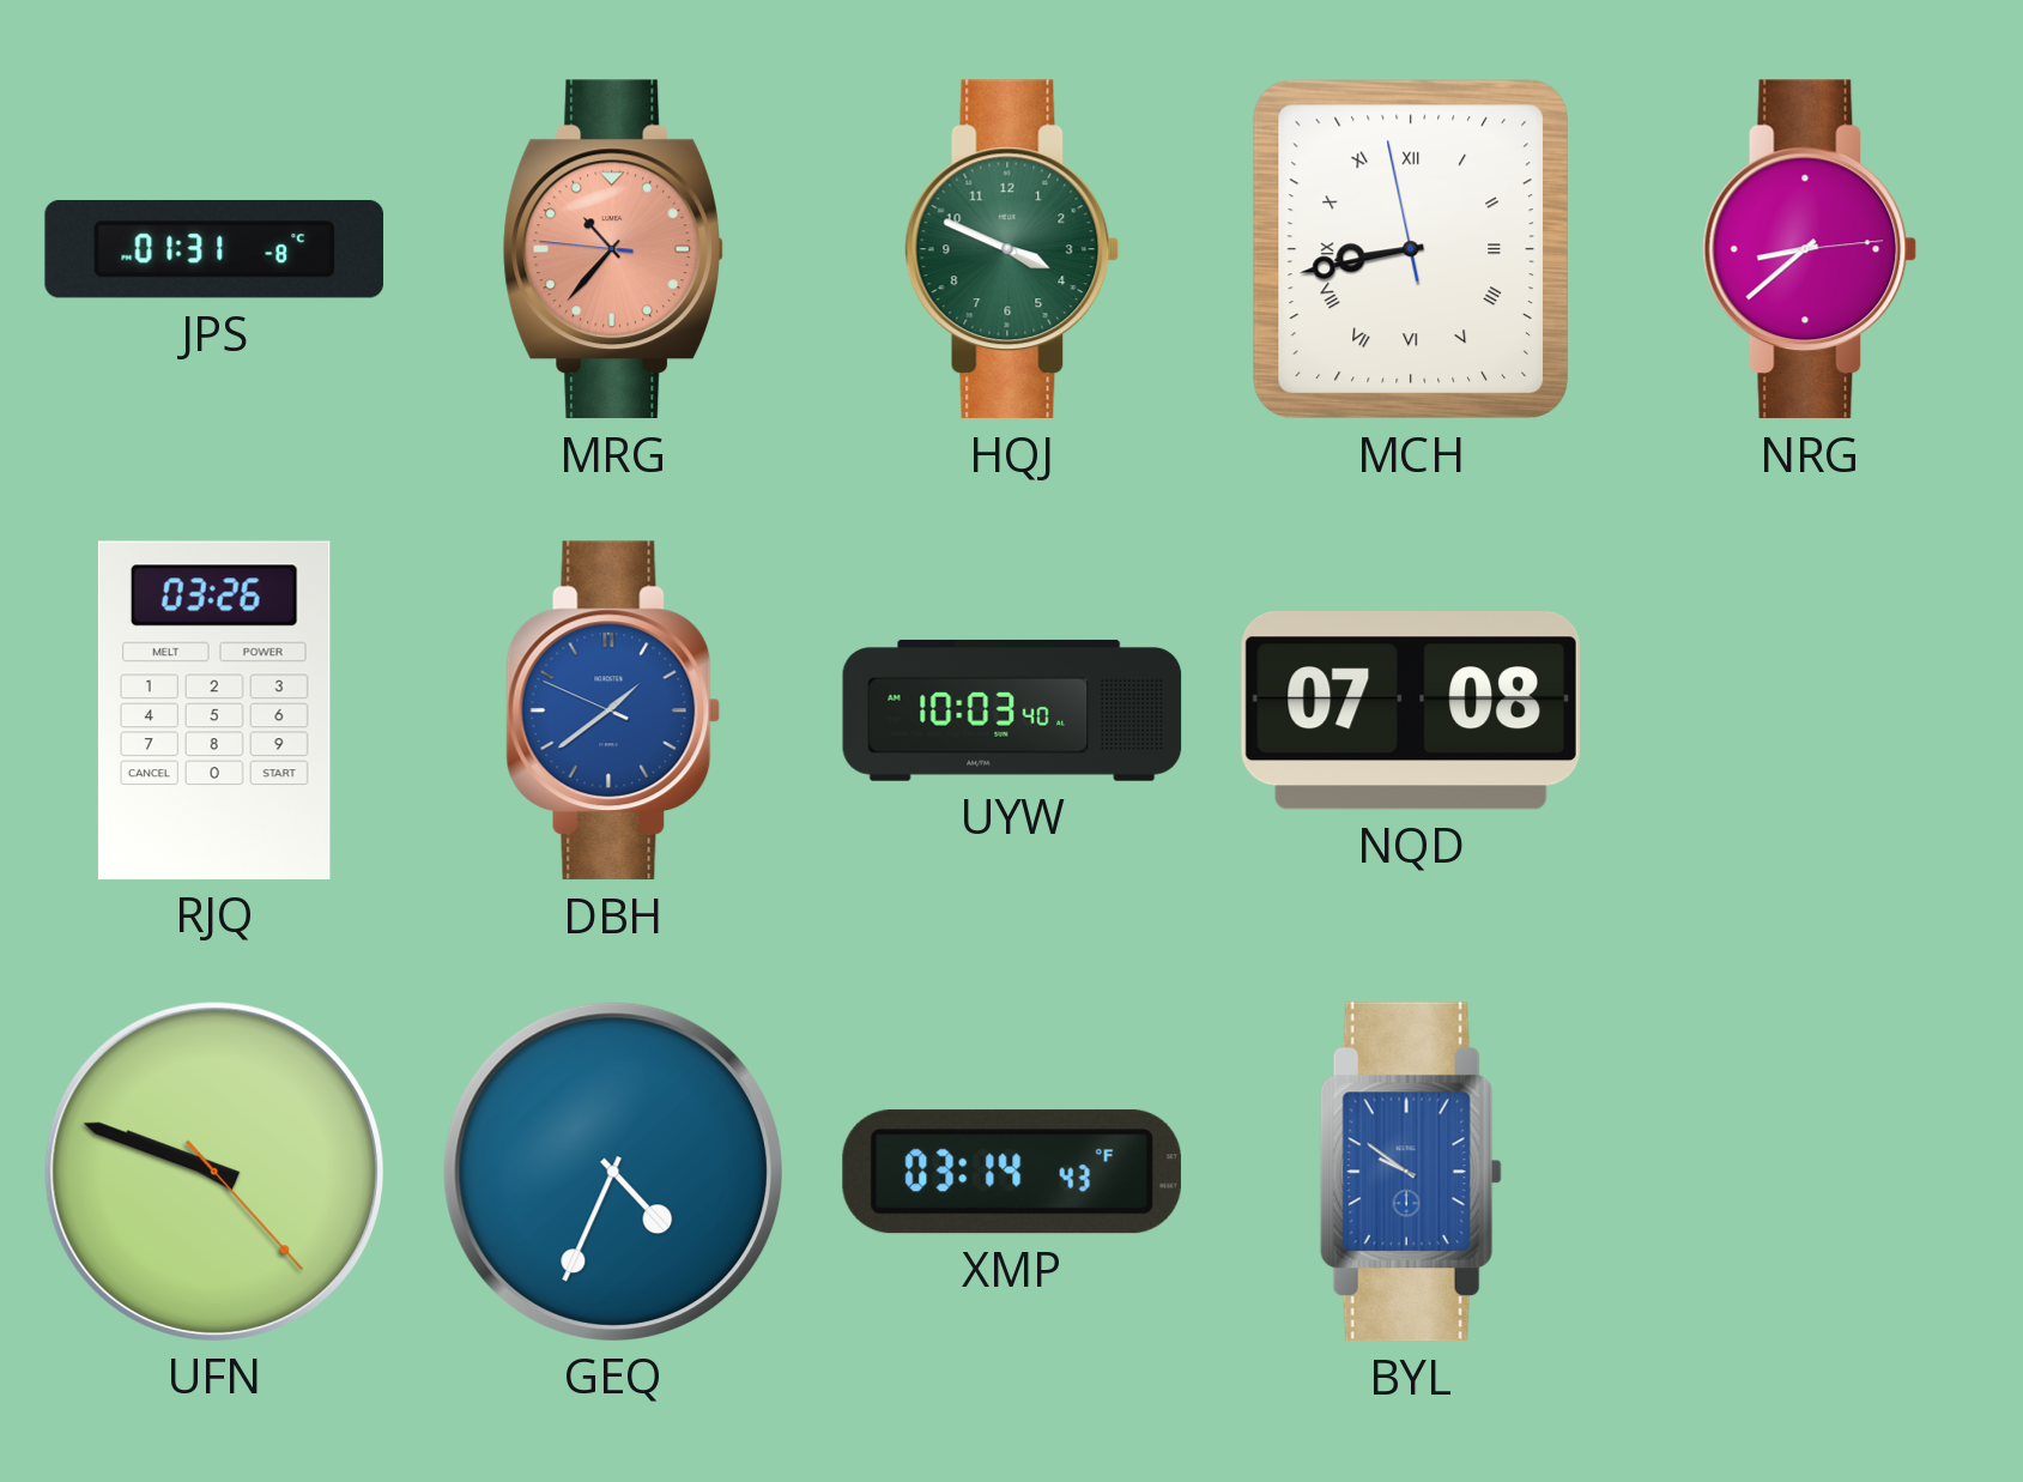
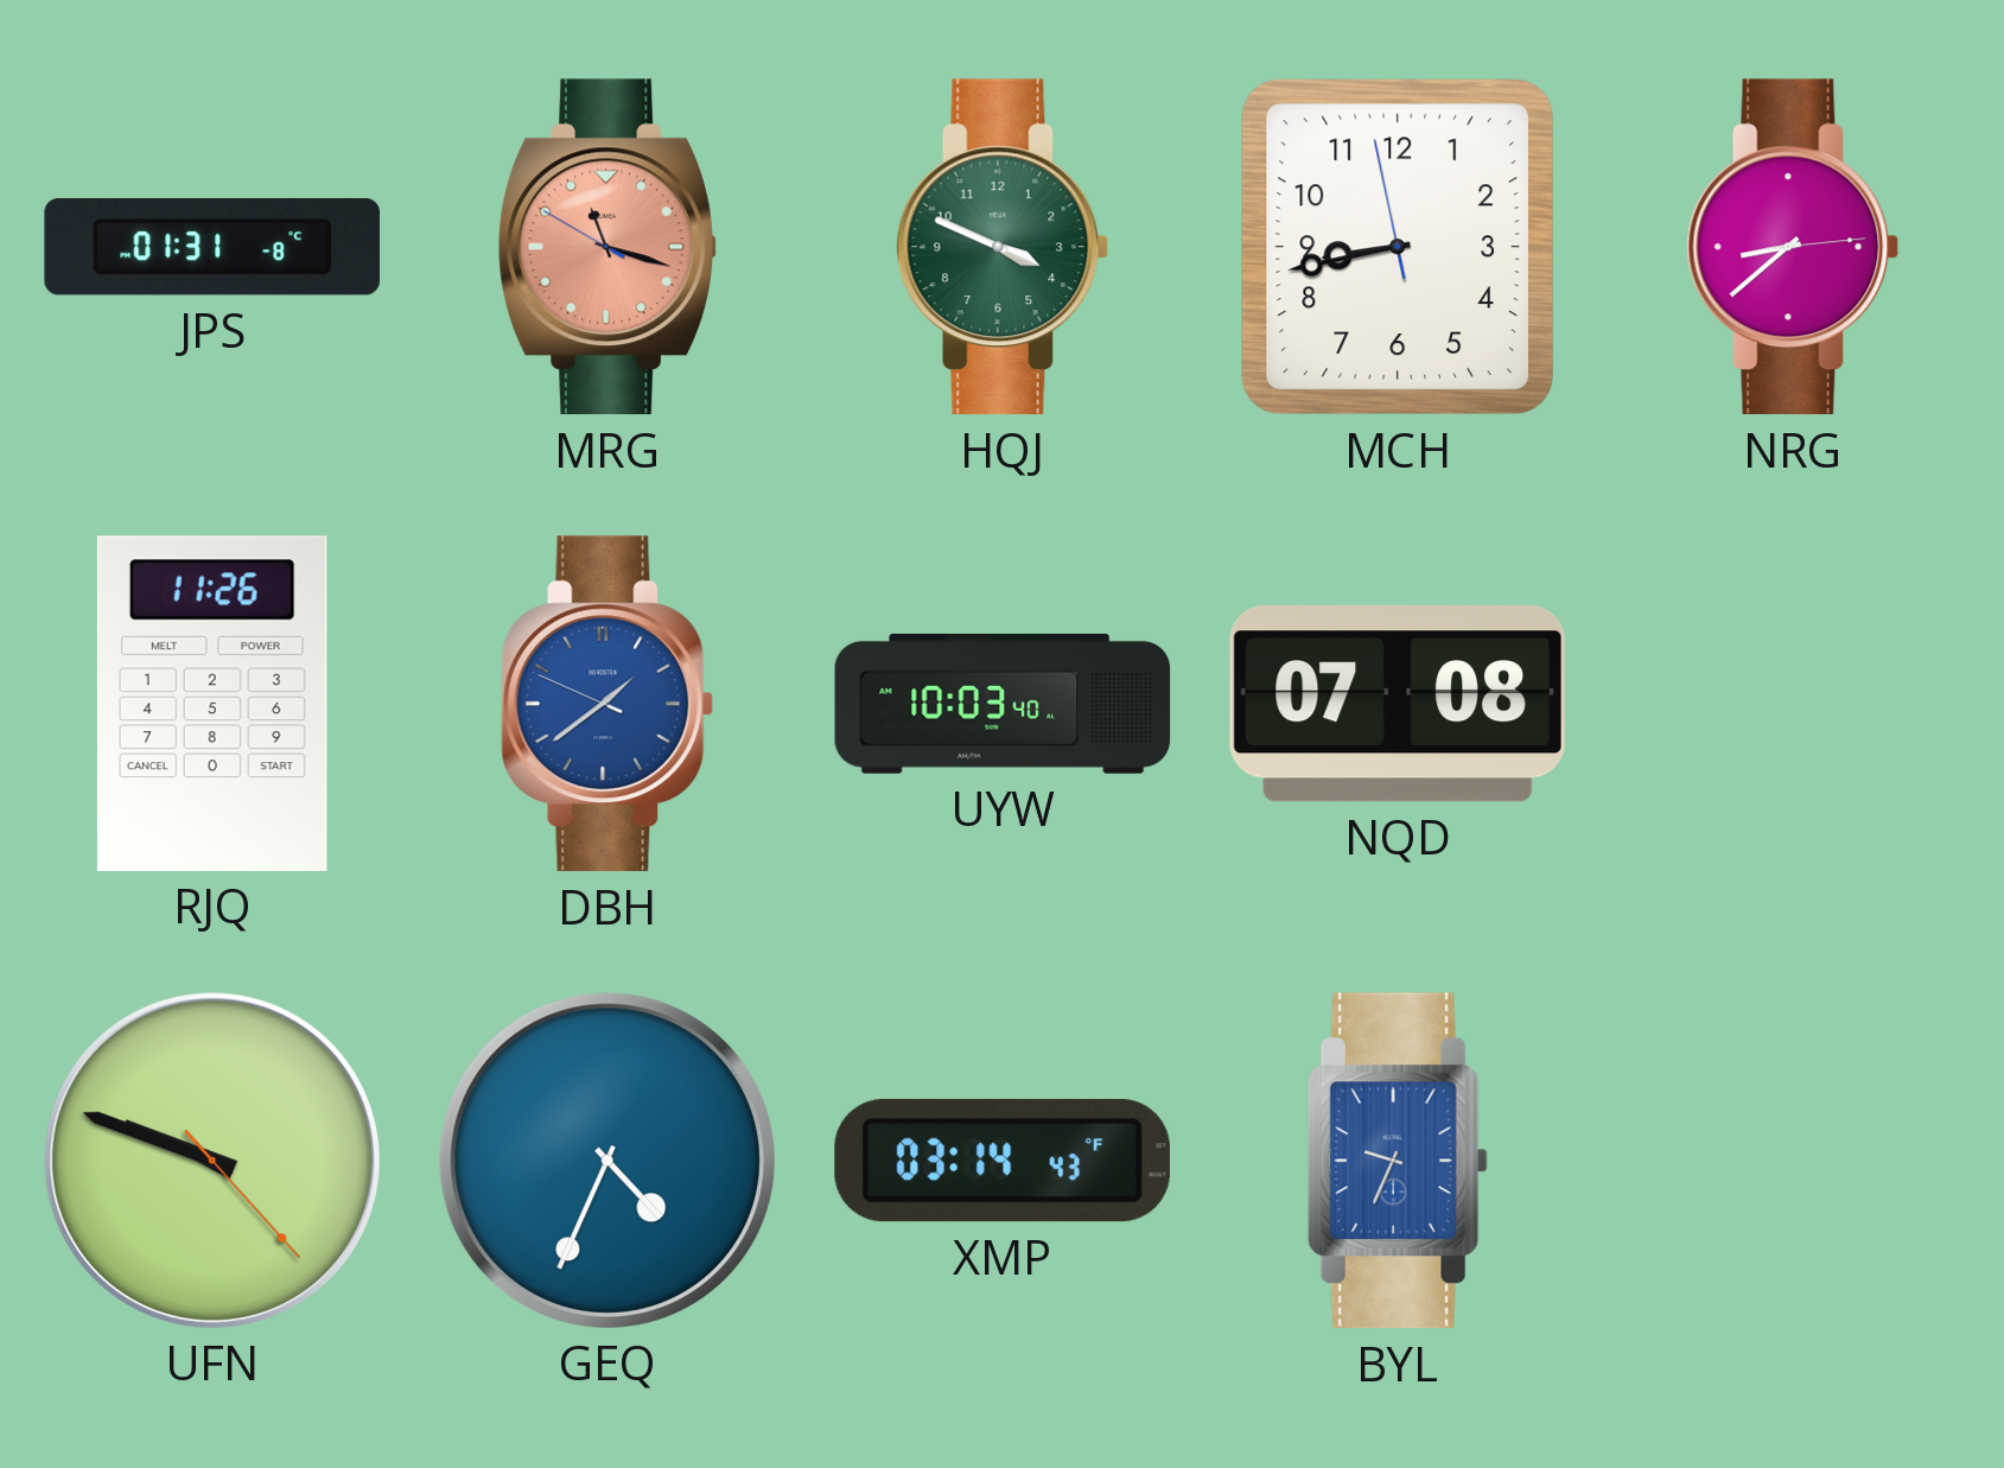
MRG: 10:36 -> 11:17
MCH numerals: Roman -> Arabic
RJQ: 03:26 -> 11:26
BYL: 9:51 -> 9:34
